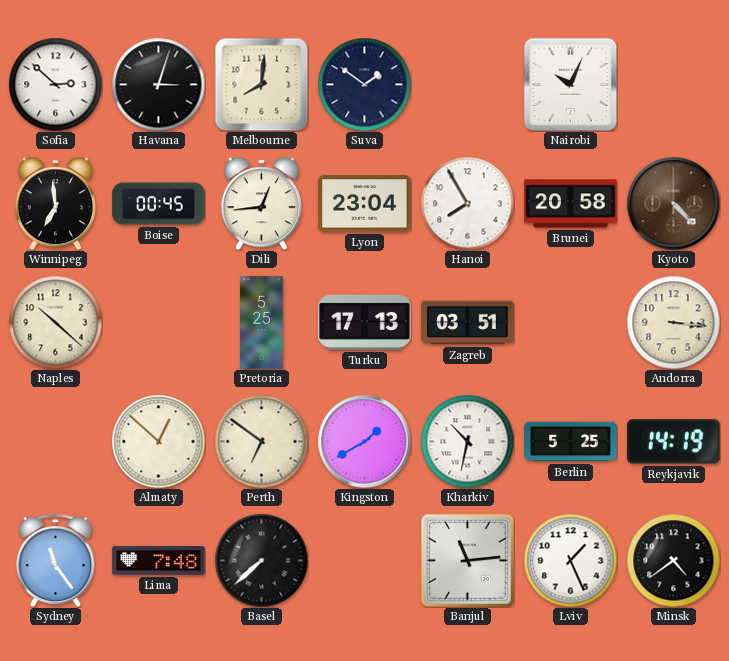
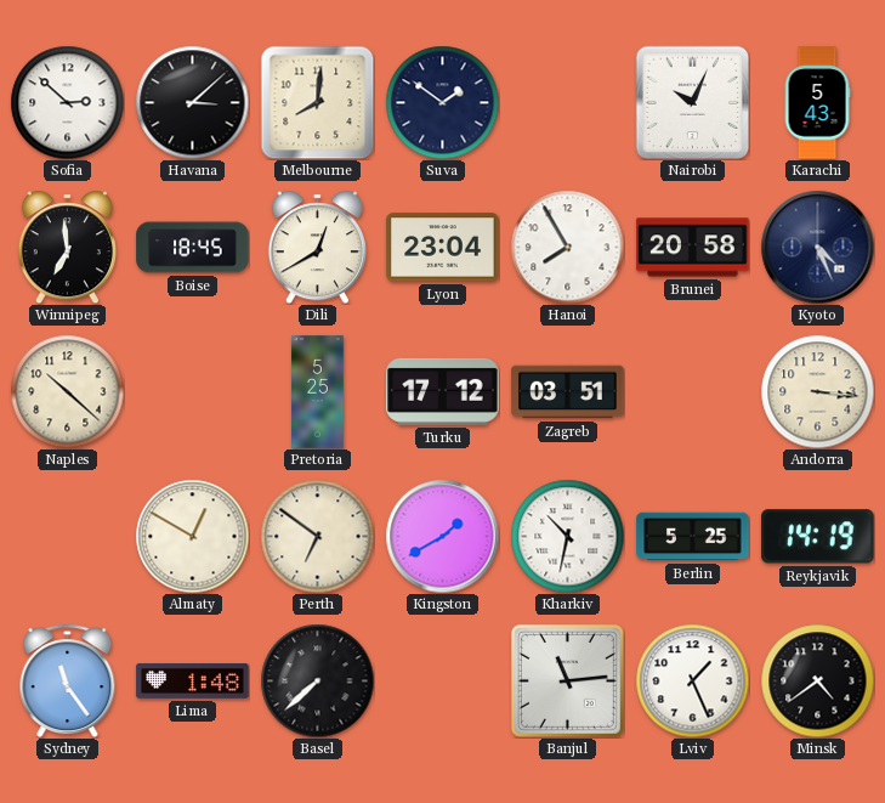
Havana: 3:03 -> 3:08
Karachi: none -> 5:43
Boise: 00:45 -> 18:45
Dili: 12:44 -> 12:40
Kyoto: 4:23 -> 4:26
Kyoto dial: brown -> navy
Turku: 17:13 -> 17:12
Almaty: 12:52 -> 12:50
Lima: 7:48 -> 1:48
